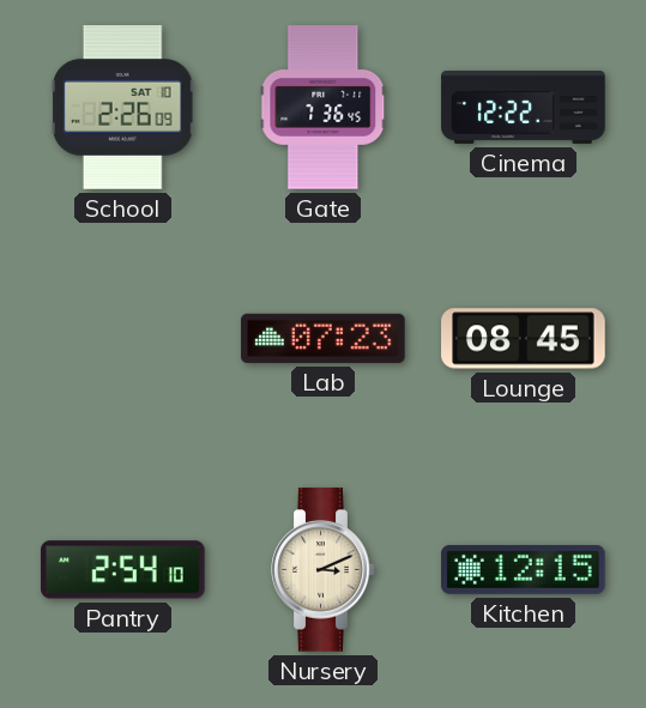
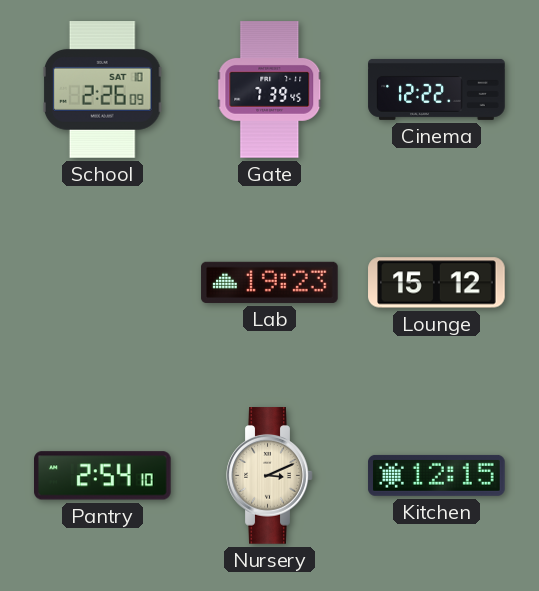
Gate: 7:36 -> 7:39
Lab: 07:23 -> 19:23
Lounge: 08:45 -> 15:12
